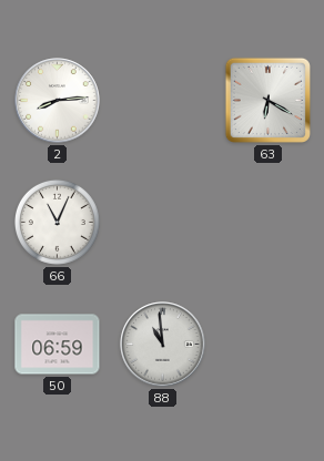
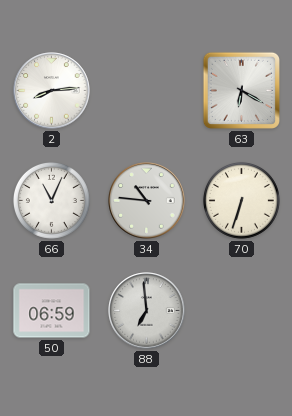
34: none -> 10:46
70: none -> 6:33
88: 10:59 -> 6:59
